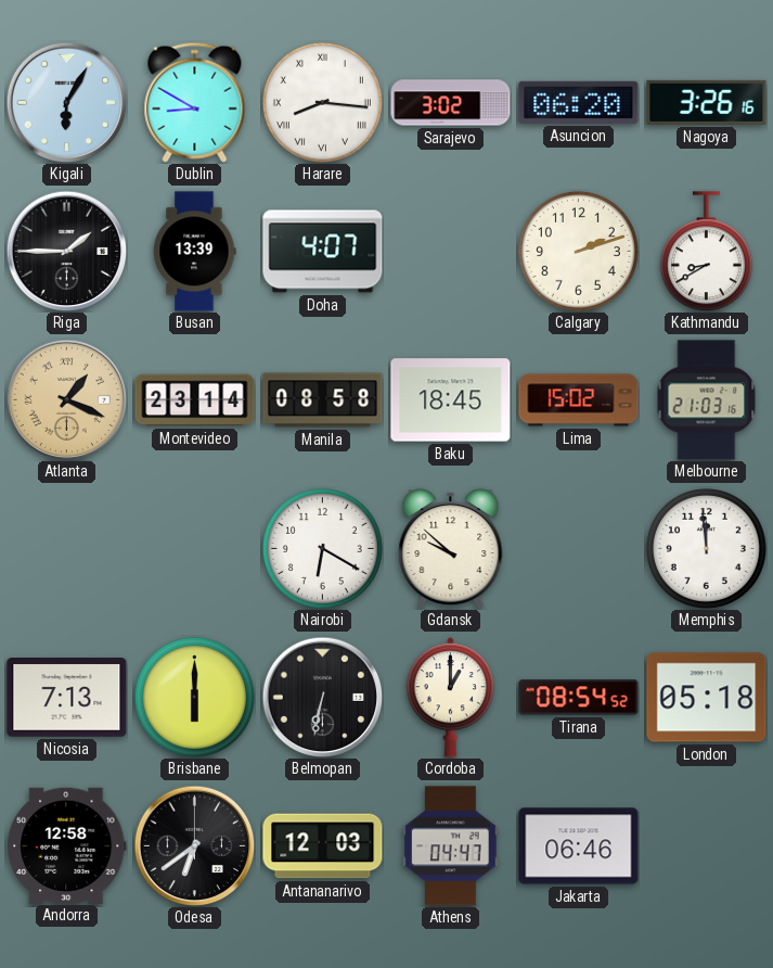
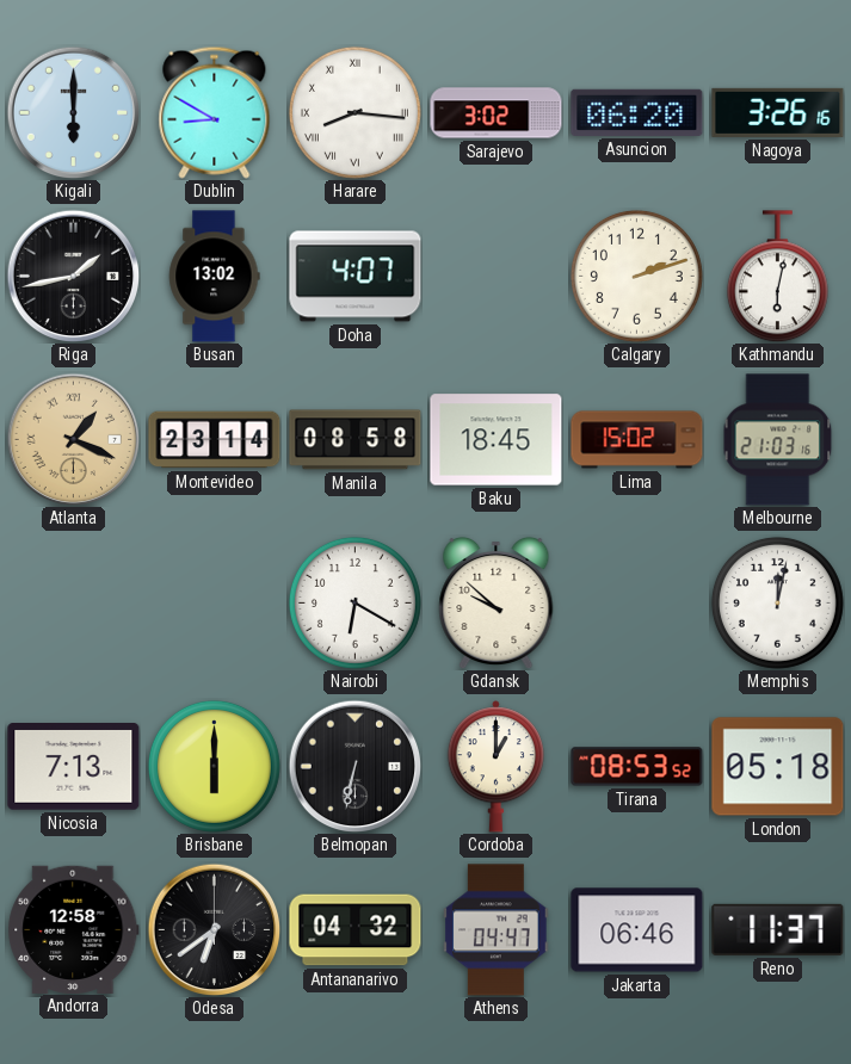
Kigali: 6:05 -> 6:00
Riga: 1:45 -> 1:43
Busan: 13:39 -> 13:02
Kathmandu: 8:40 -> 6:02
Memphis: 11:59 -> 12:02
Tirana: 08:54 -> 08:53
Antananarivo: 12:03 -> 04:32
Reno: none -> 11:37
